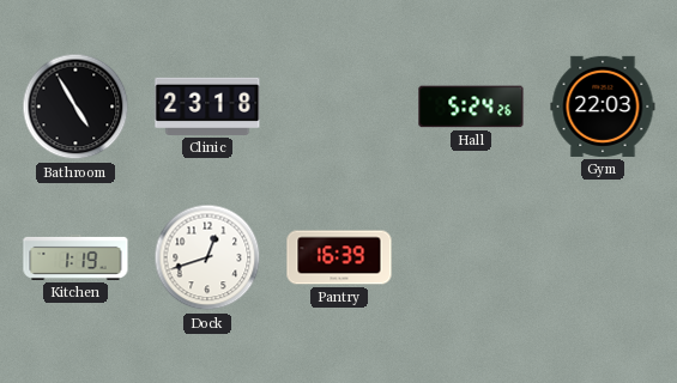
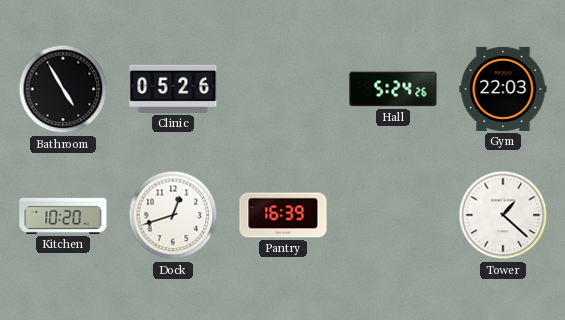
Clinic: 23:18 -> 05:26
Kitchen: 1:19 -> 10:20
Tower: none -> 1:22
